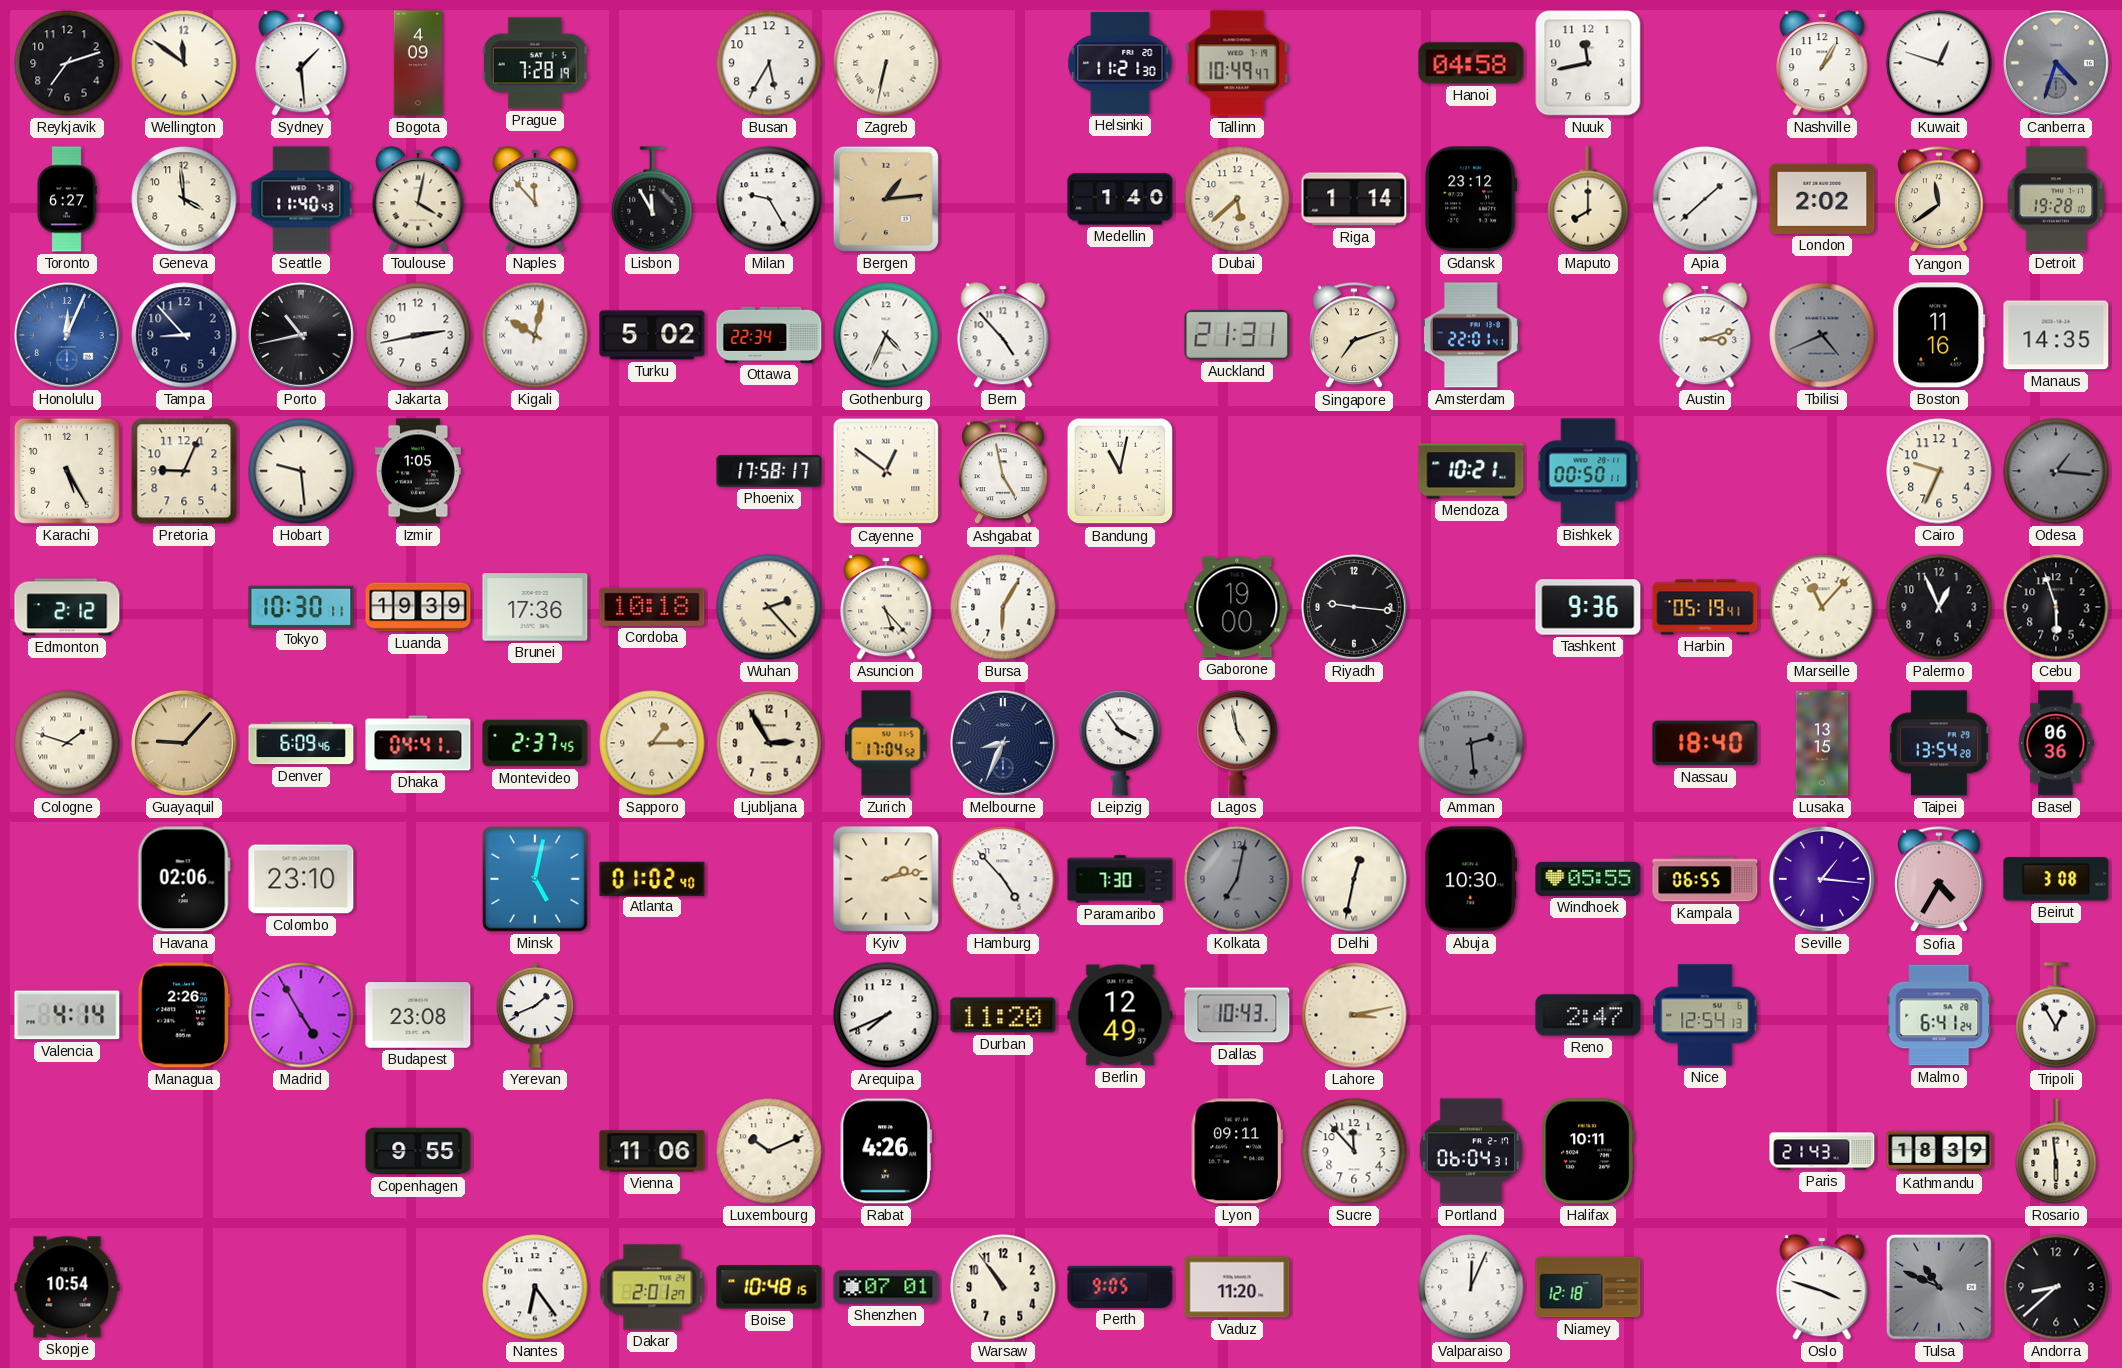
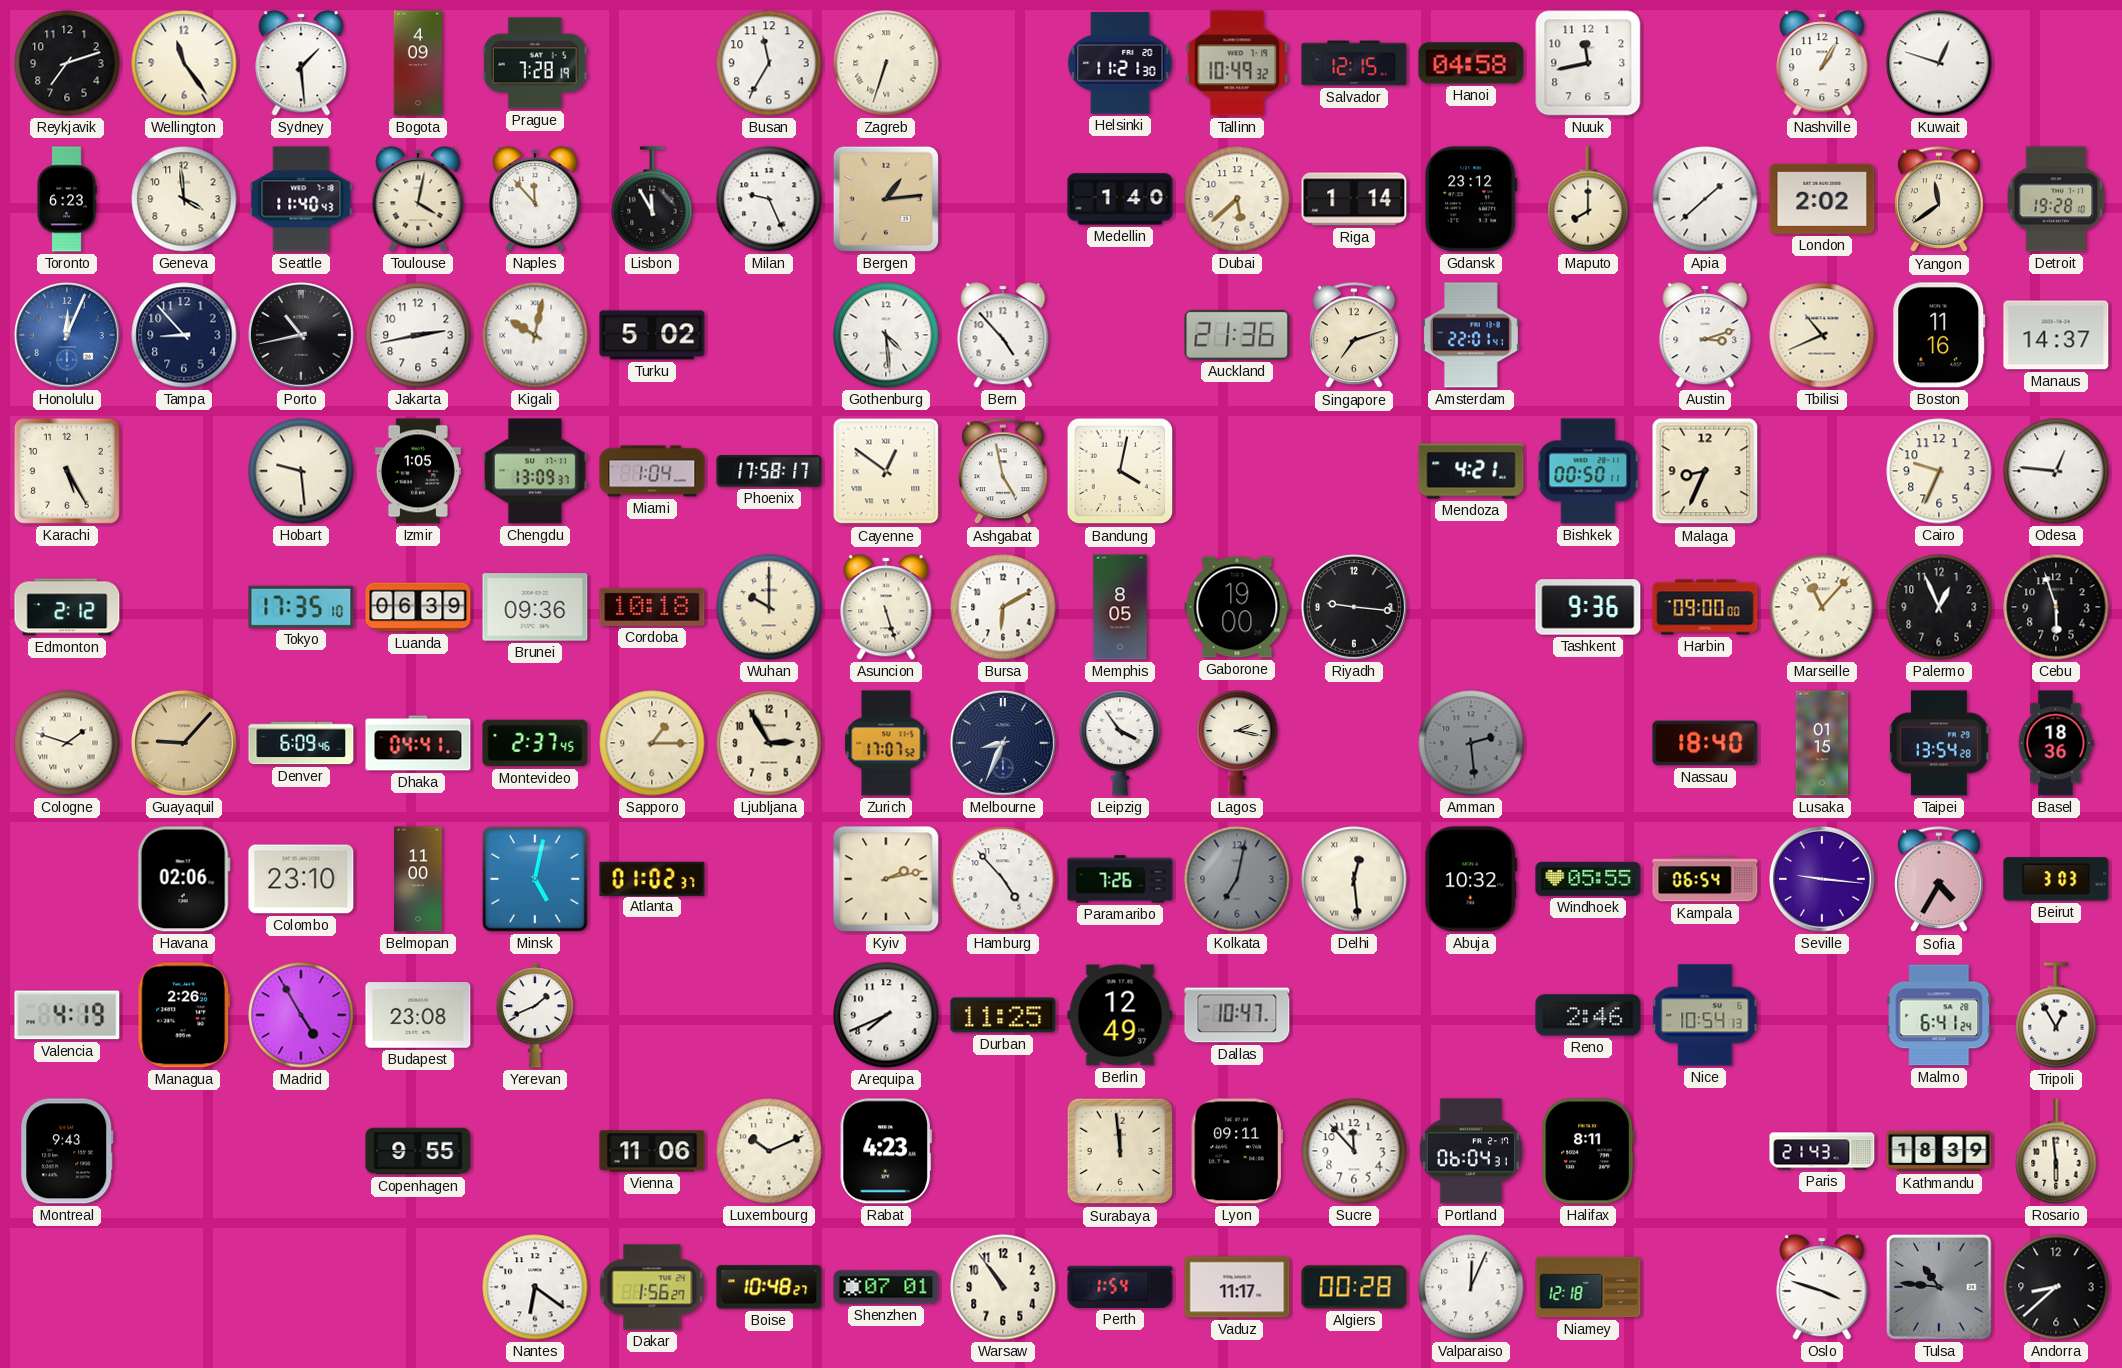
Wellington: 11:51 -> 11:24
Busan: 5:35 -> 11:35
Zagreb: 6:32 -> 6:33
Tallinn: 10:49:47 -> 10:49:32
Salvador: none -> 12:15
Canberra: 4:33 -> none
Toronto: 6:27 -> 6:23
Milan: 9:25 -> 9:26
Ottawa: 22:34 -> none
Gothenburg: 4:34 -> 4:29
Auckland: 21:31 -> 21:36
Tbilisi: 4:41 -> 10:41
Tbilisi dial: grey -> cream
Manaus: 14:35 -> 14:37
Pretoria: 9:04 -> none
Chengdu: none -> 13:09
Miami: none -> 1:04
Bandung: 11:02 -> 4:02
Mendoza: 10:21 -> 4:21
Malaga: none -> 8:34
Odesa: 1:16 -> 12:46
Odesa dial: grey -> white
Tokyo: 10:30 -> 17:35
Luanda: 19:39 -> 06:39
Brunei: 17:36 -> 09:36
Wuhan: 2:23 -> 10:00
Asuncion: 5:23 -> 5:27
Bursa: 6:05 -> 6:10
Memphis: none -> 8:05
Harbin: 05:19 -> 09:00
Zurich: 17:04 -> 17:07
Lagos: 4:58 -> 2:17
Lusaka: 13:15 -> 01:15
Basel: 06:36 -> 18:36
Belmopan: none -> 11:00
Atlanta: 01:02:40 -> 01:02:37
Paramaribo: 7:30 -> 7:26
Delhi: 12:32 -> 12:29
Abuja: 10:30 -> 10:32
Kampala: 06:55 -> 06:54
Seville: 1:16 -> 9:16
Beirut: 3:08 -> 3:03
Valencia: 4:14 -> 4:19
Durban: 11:20 -> 11:25
Dallas: 10:43 -> 10:47
Lahore: 3:13 -> none
Reno: 2:47 -> 2:46
Nice: 12:54 -> 10:54
Montreal: none -> 9:43
Rabat: 4:26 -> 4:23
Surabaya: none -> 11:59
Halifax: 10:11 -> 8:11
Skopje: 10:54 -> none
Nantes: 6:24 -> 6:21
Dakar: 2:01 -> 1:56
Boise: 10:48:15 -> 10:48:27
Perth: 9:05 -> 1:54
Vaduz: 11:20 -> 11:17
Algiers: none -> 00:28
Tulsa: 10:49 -> 10:46
